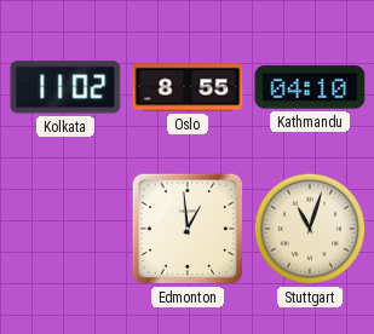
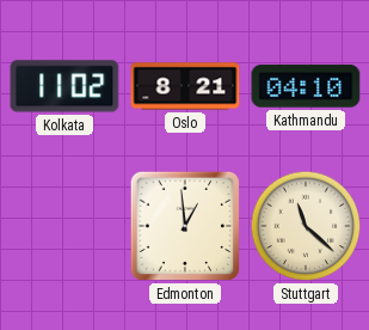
Oslo: 8:55 -> 8:21
Stuttgart: 11:03 -> 11:22
